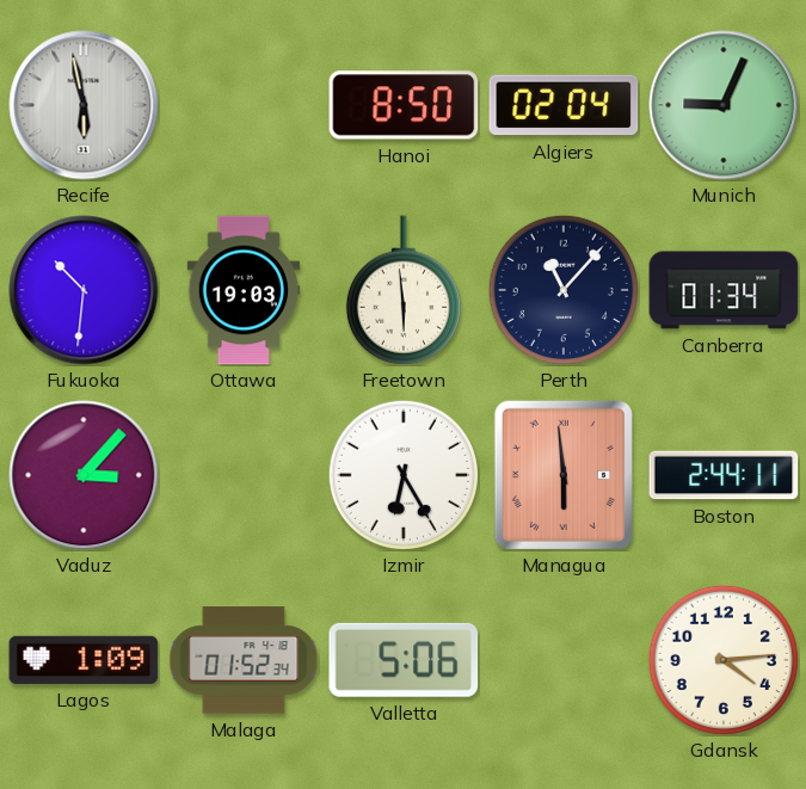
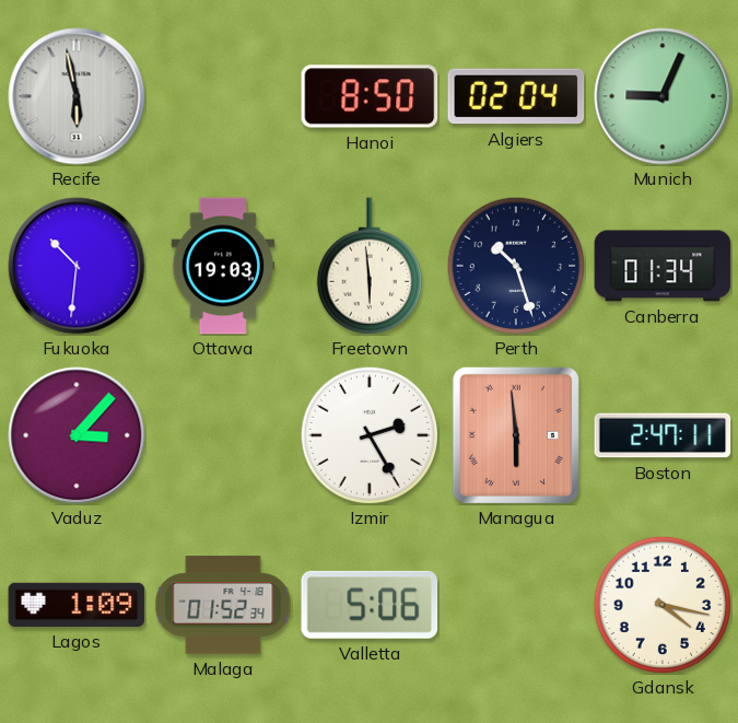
Perth: 11:07 -> 10:27
Izmir: 6:25 -> 2:25
Boston: 2:44 -> 2:47
Gdansk: 4:14 -> 4:17
